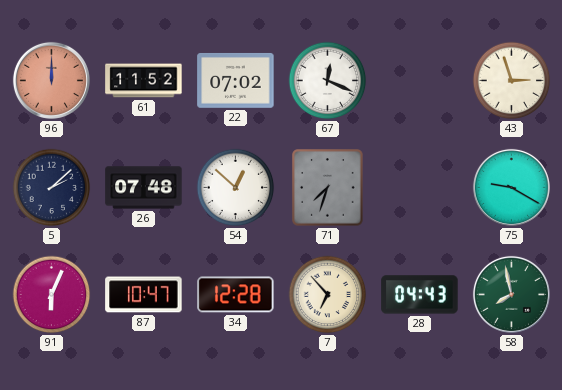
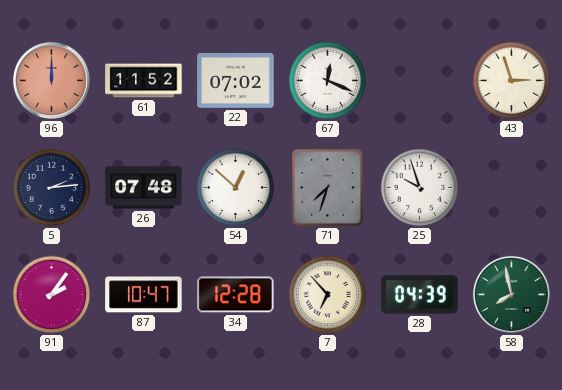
5: 2:08 -> 2:14
25: none -> 9:57
75: 9:20 -> none
91: 6:04 -> 2:06
28: 04:43 -> 04:39
